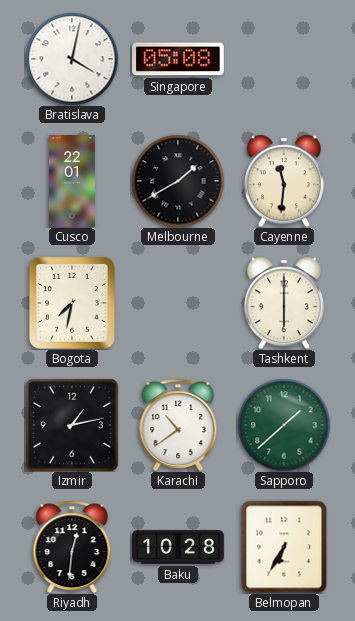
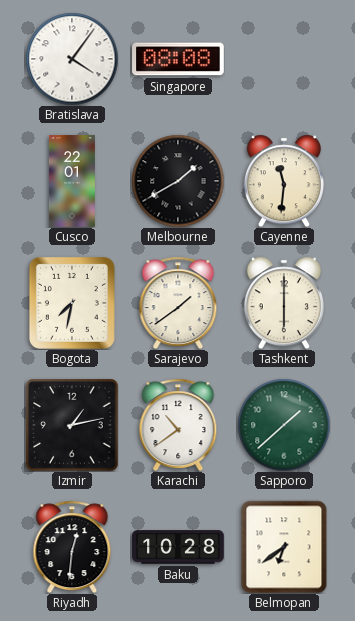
Bratislava: 4:02 -> 4:06
Singapore: 05:08 -> 08:08
Sarajevo: none -> 1:39
Belmopan: 6:35 -> 6:39
